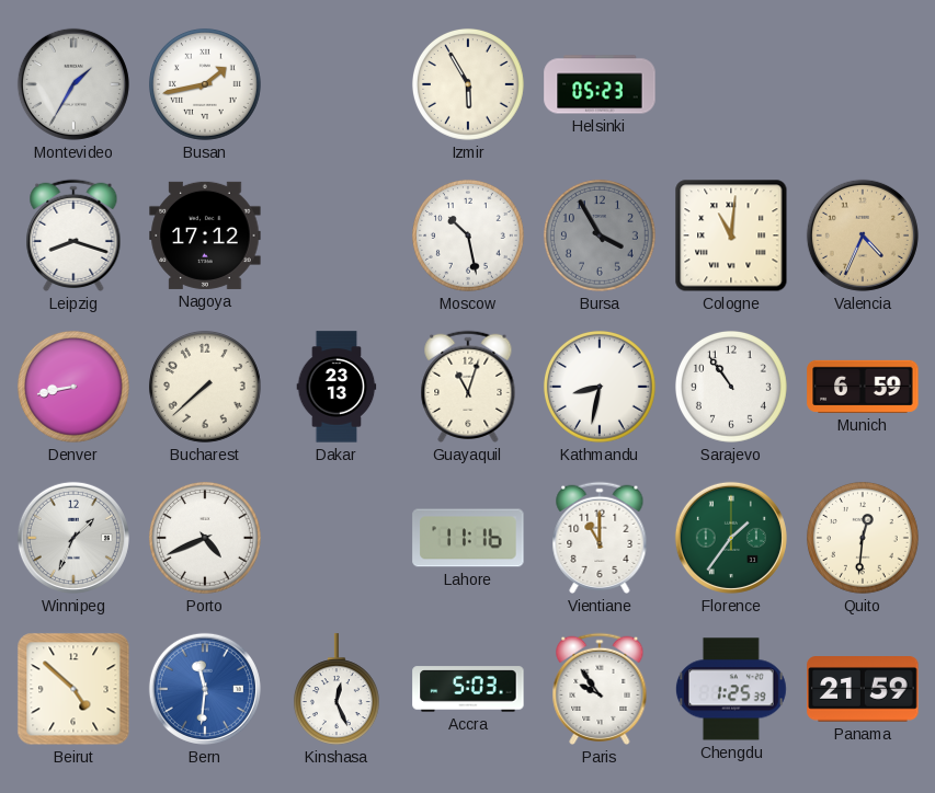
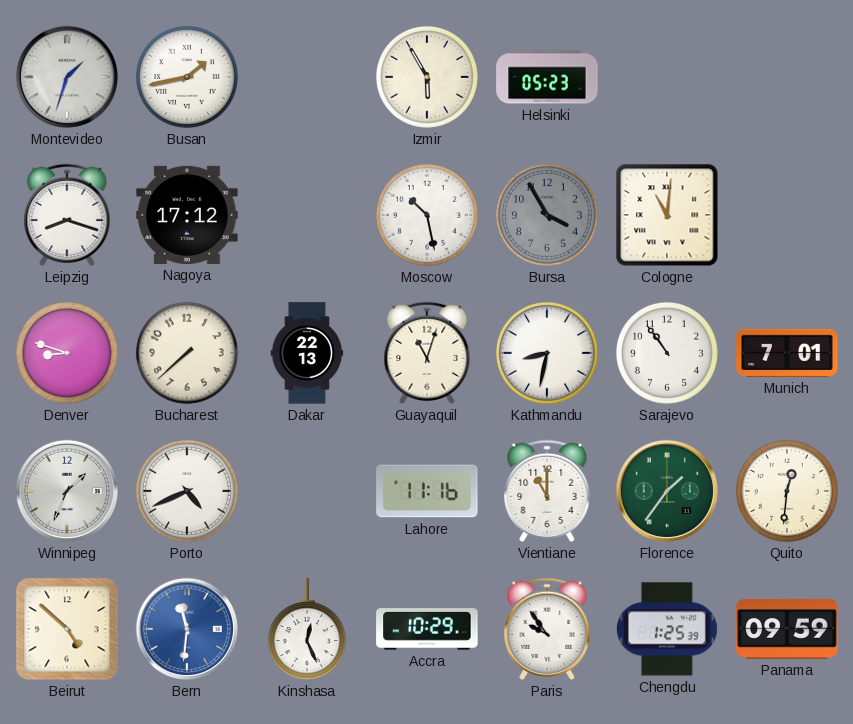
Montevideo: 1:35 -> 1:33
Valencia: 4:34 -> none
Denver: 8:43 -> 8:48
Dakar: 23:13 -> 22:13
Munich: 6:59 -> 7:01
Accra: 5:03 -> 10:29
Panama: 21:59 -> 09:59
